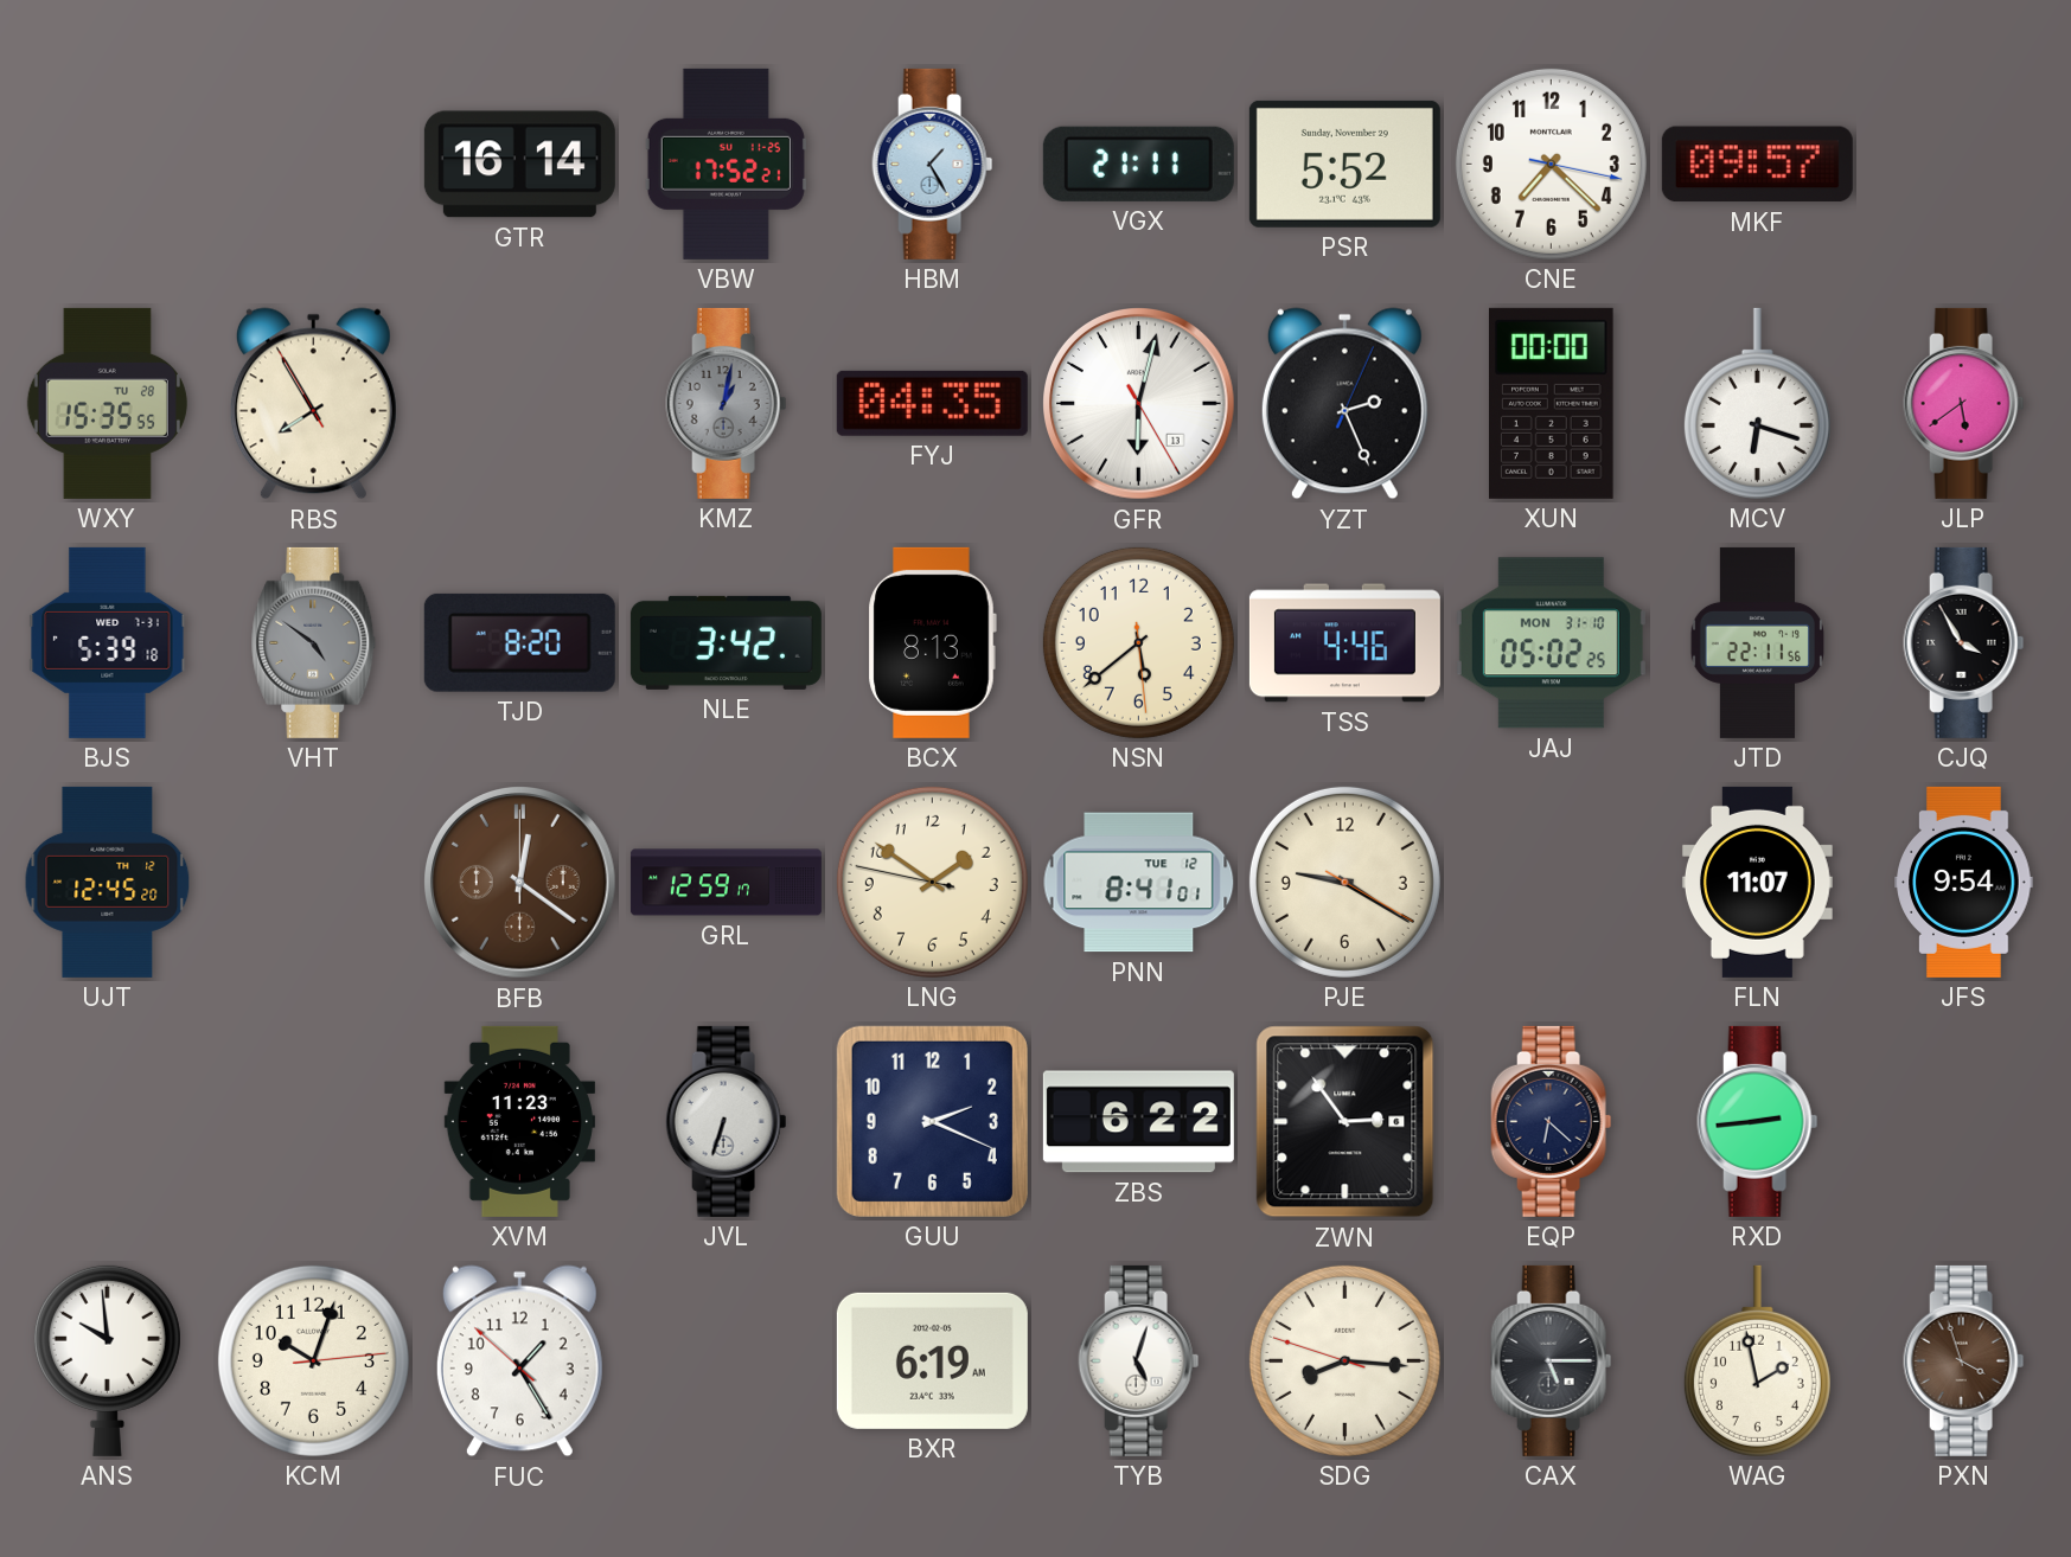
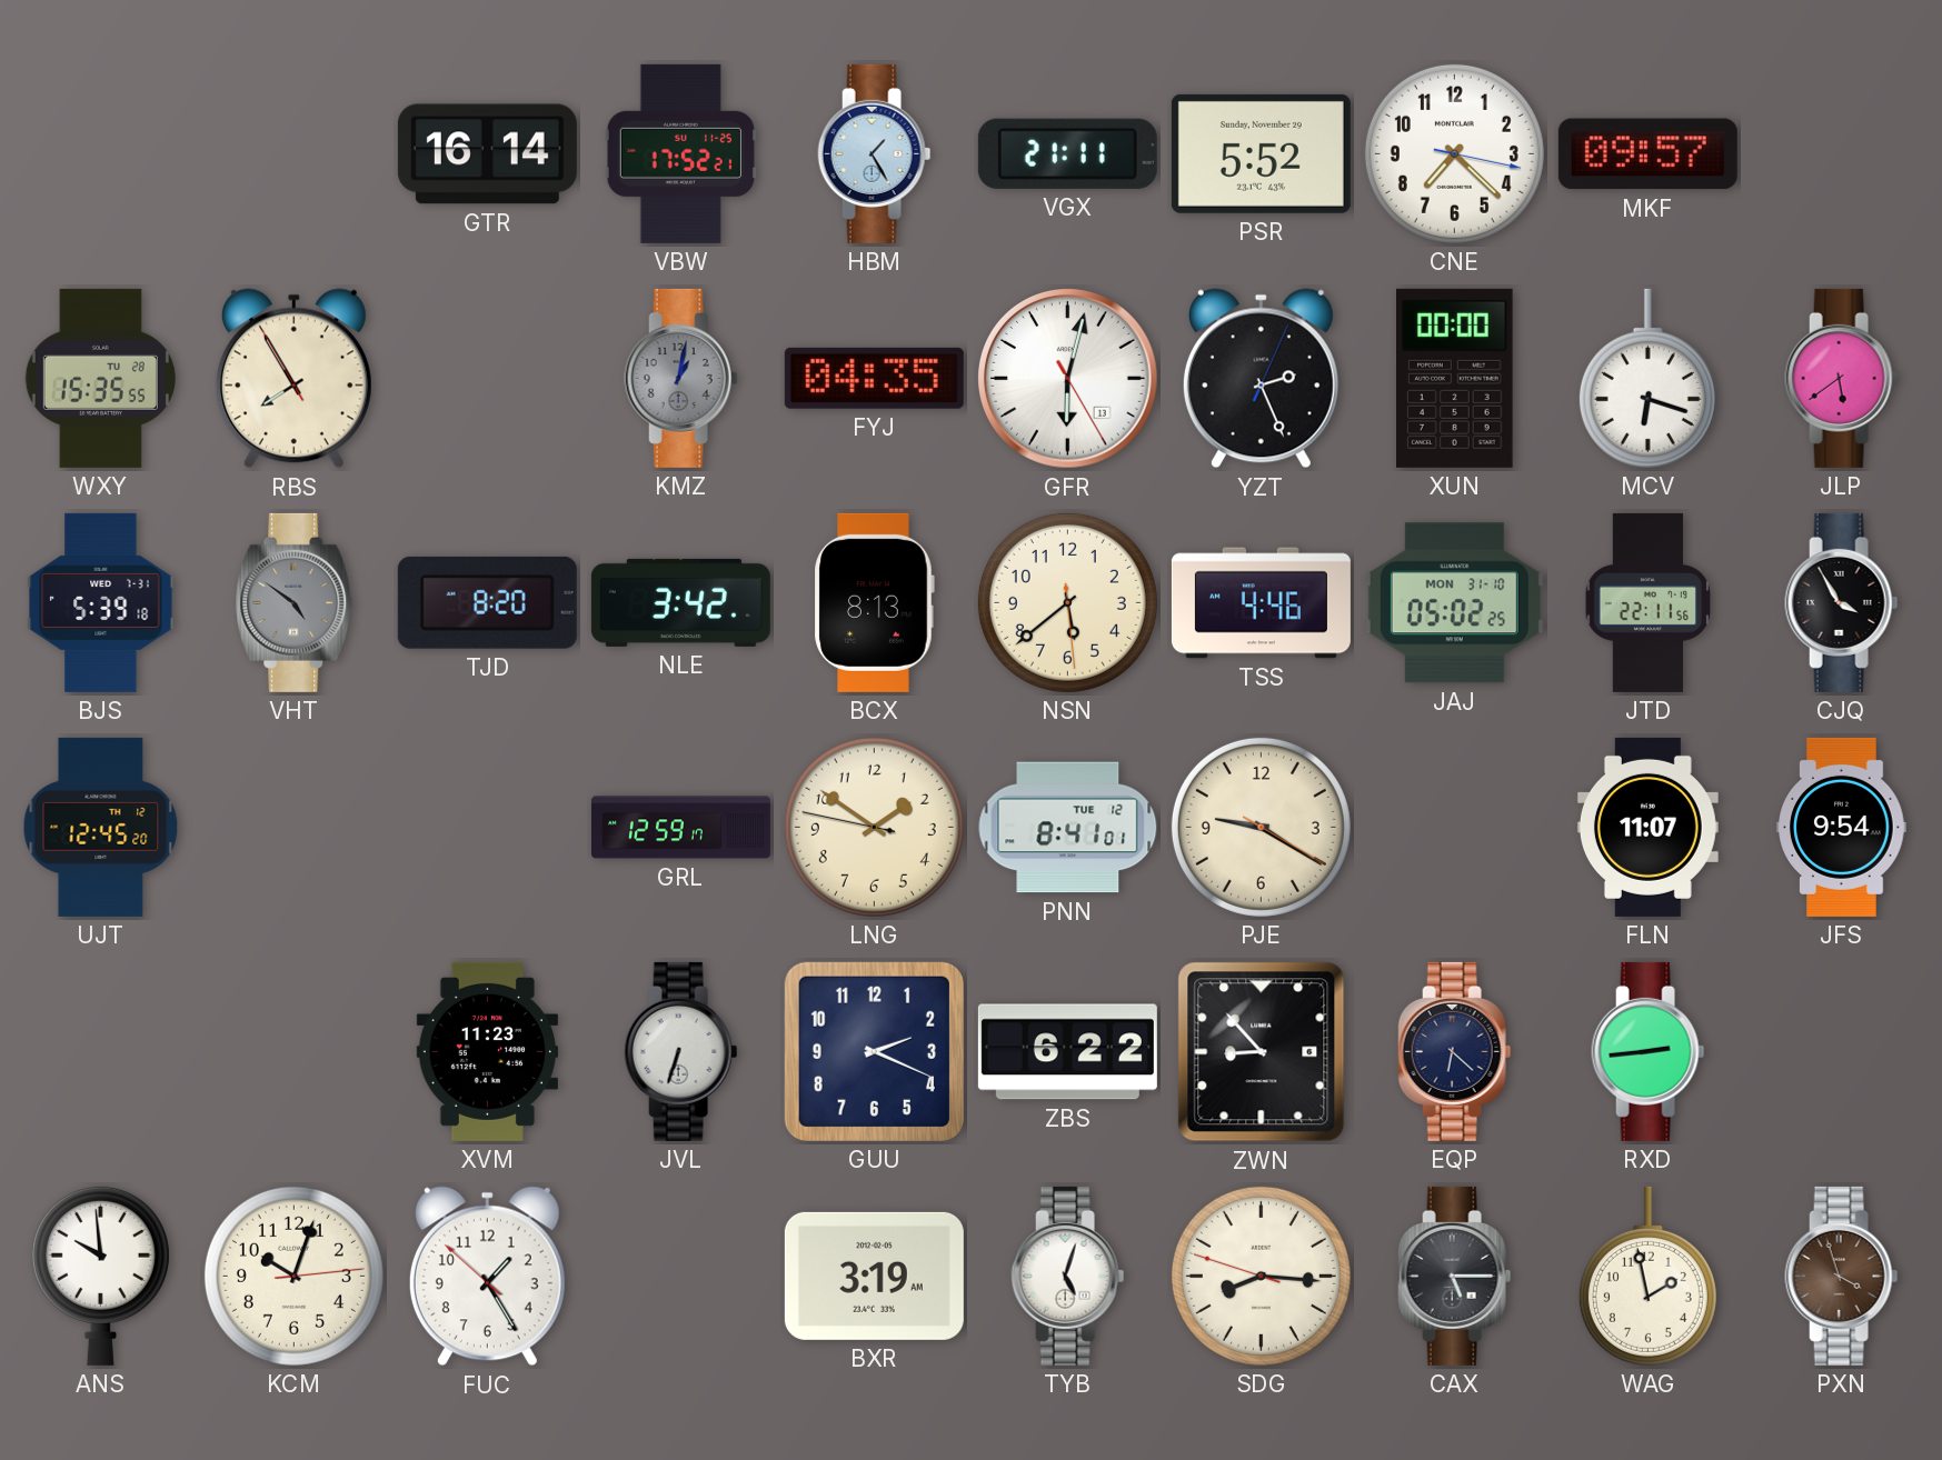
BFB: 12:21 -> none
ZWN: 2:54 -> 8:53
BXR: 6:19 -> 3:19
